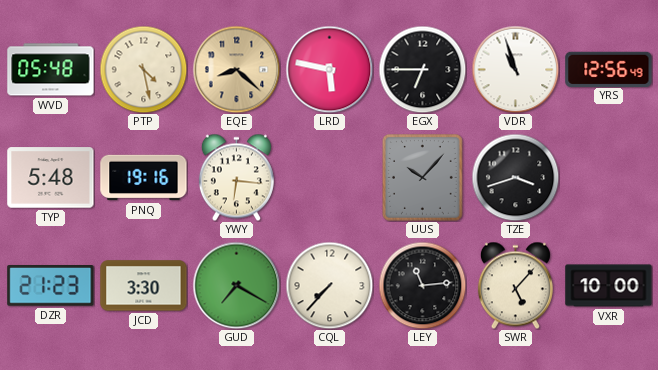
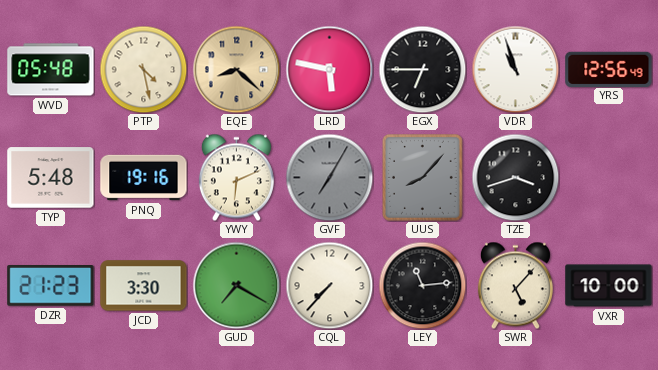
YWY: 6:16 -> 6:11
GVF: none -> 7:05
UUS: 10:07 -> 8:07
